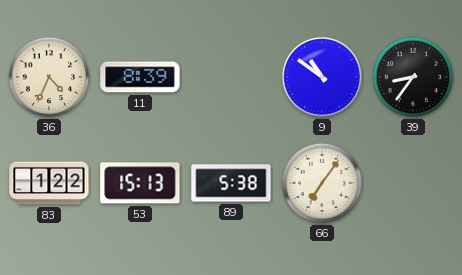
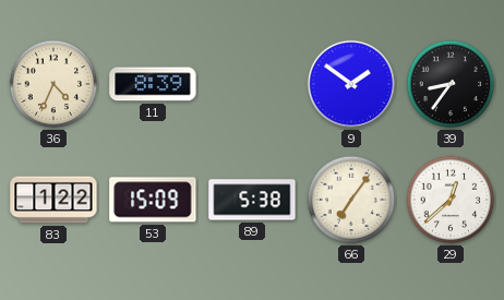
9: 10:51 -> 1:51
53: 15:13 -> 15:09
29: none -> 12:38
